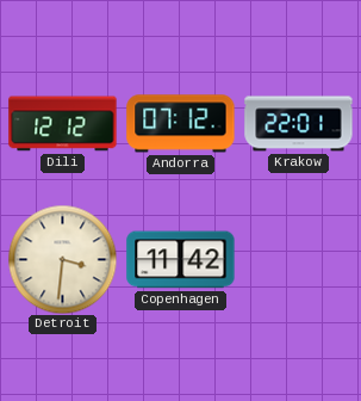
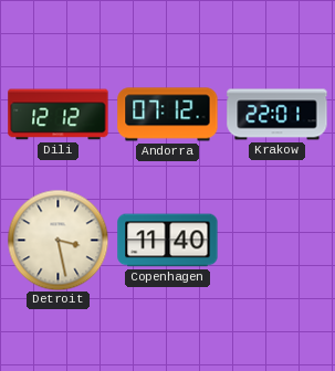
Detroit: 3:31 -> 3:28
Copenhagen: 11:42 -> 11:40
